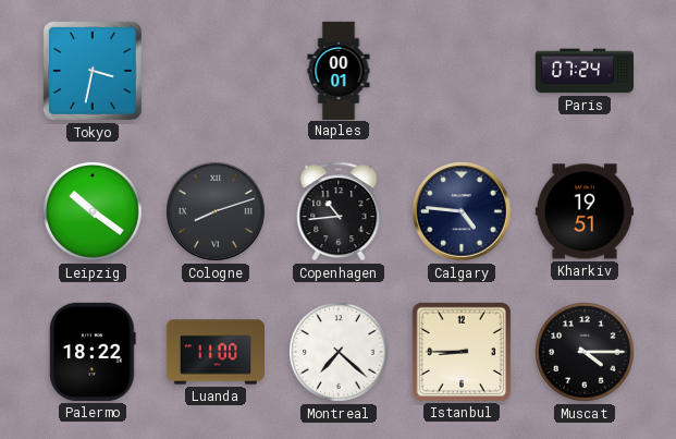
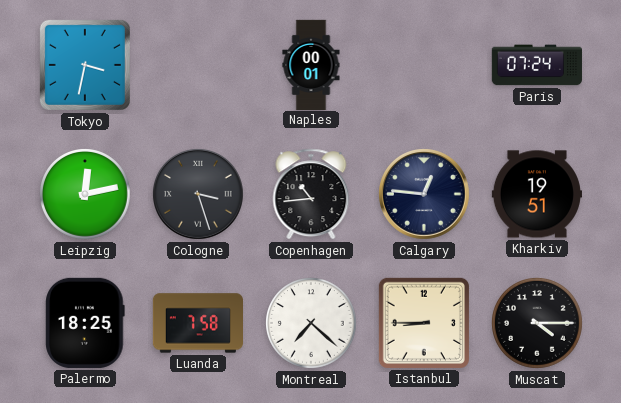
Leipzig: 10:21 -> 12:13
Cologne: 8:12 -> 3:27
Calgary: 4:46 -> 12:46
Palermo: 18:22 -> 18:25
Luanda: 11:00 -> 7:58
